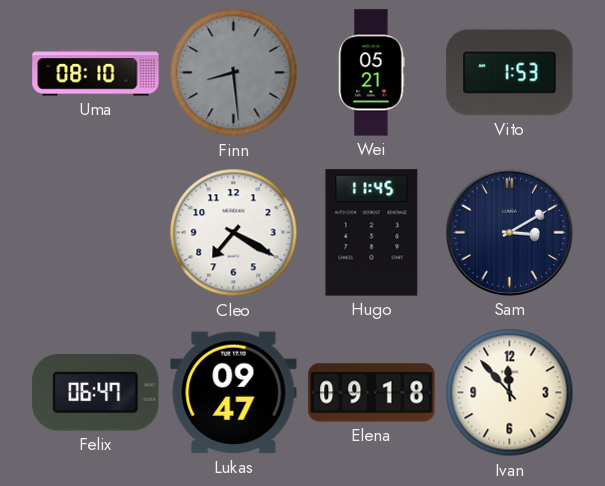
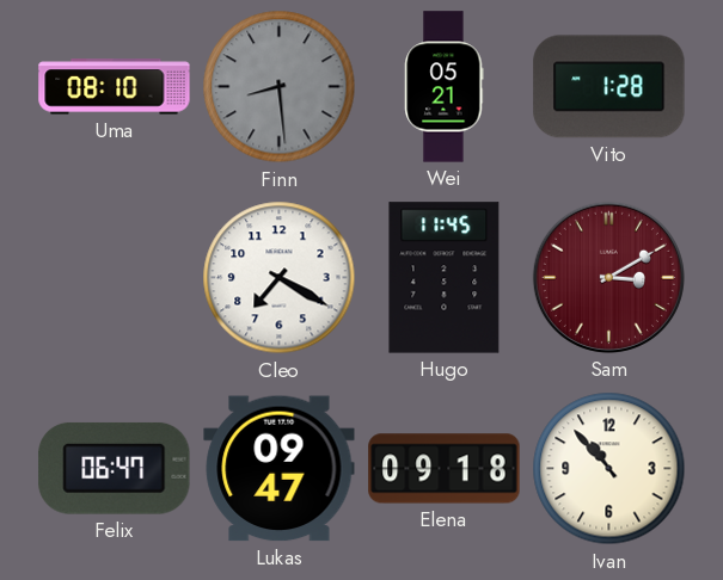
Vito: 1:53 -> 1:28
Sam dial: navy -> burgundy
Ivan: 11:53 -> 10:53
